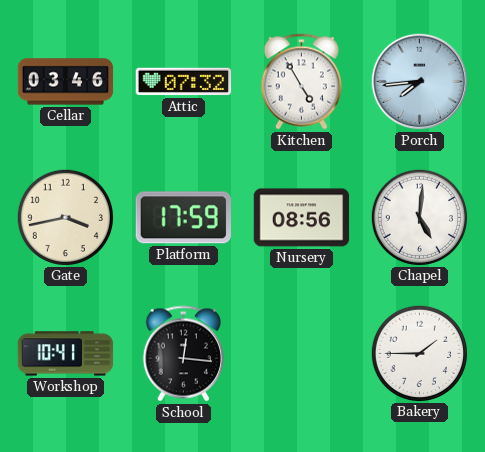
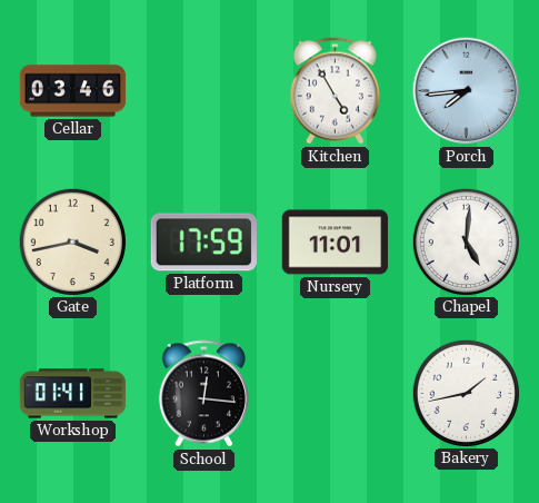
Attic: 07:32 -> none
Nursery: 08:56 -> 11:01
Workshop: 10:41 -> 01:41
Bakery: 1:45 -> 1:43
